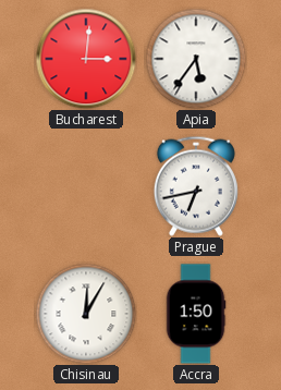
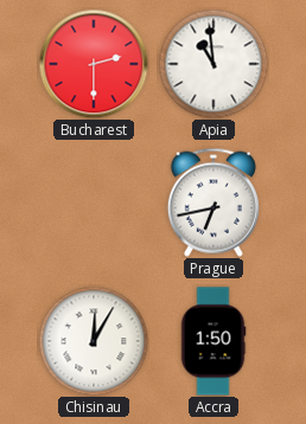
Bucharest: 3:01 -> 2:30
Apia: 5:36 -> 10:59
